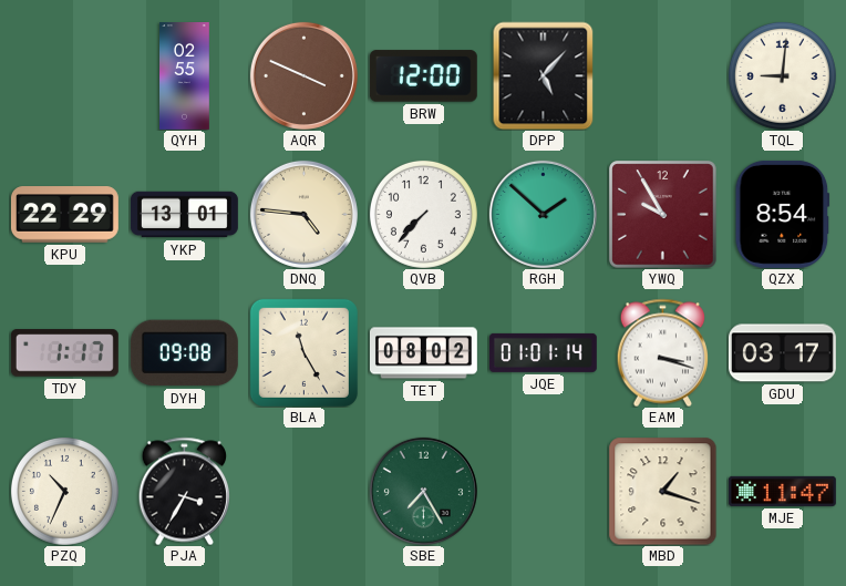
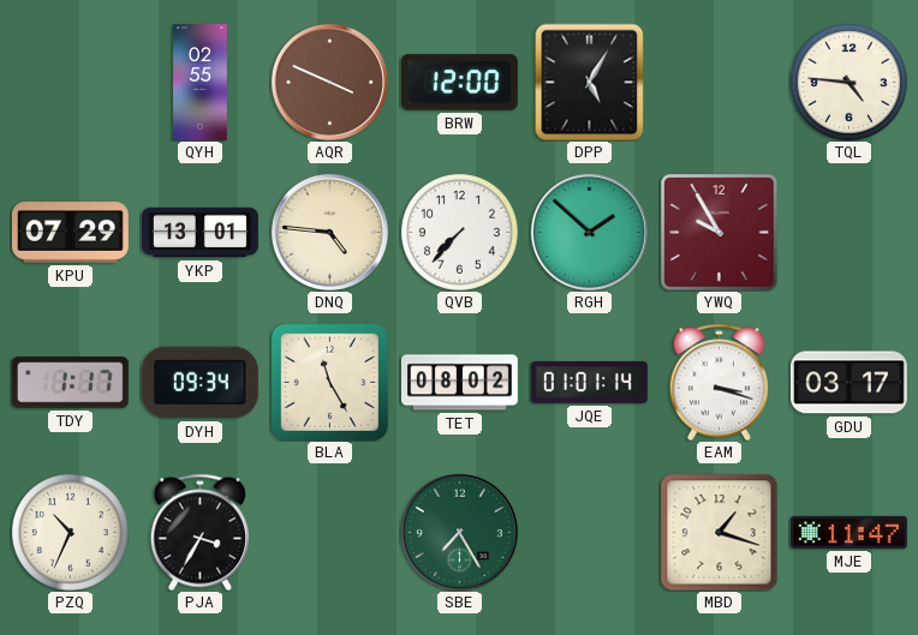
DPP: 5:07 -> 5:05
TQL: 9:01 -> 4:46
KPU: 22:29 -> 07:29
QZX: 8:54 -> none
DYH: 09:08 -> 09:34
